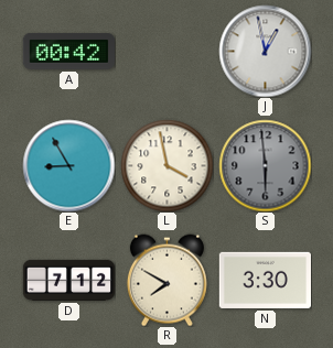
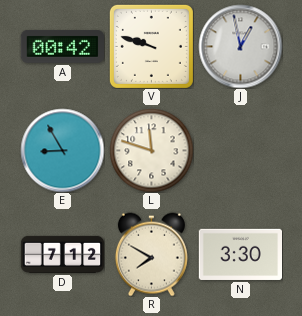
V: none -> 9:48
L: 3:58 -> 11:48
S: 5:59 -> none
